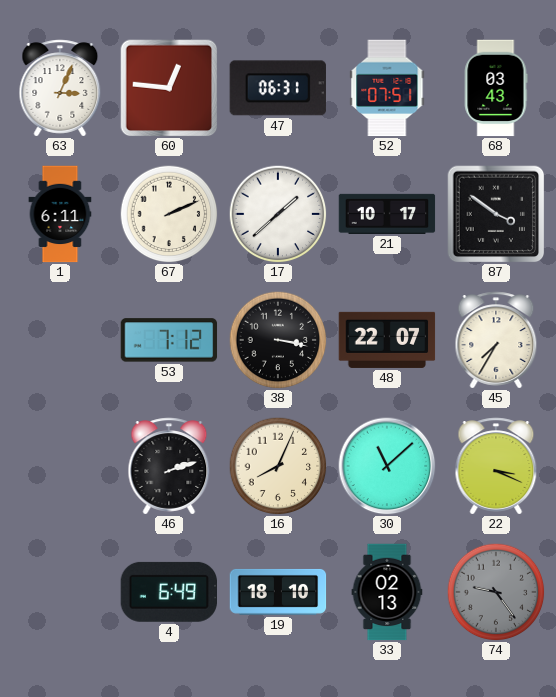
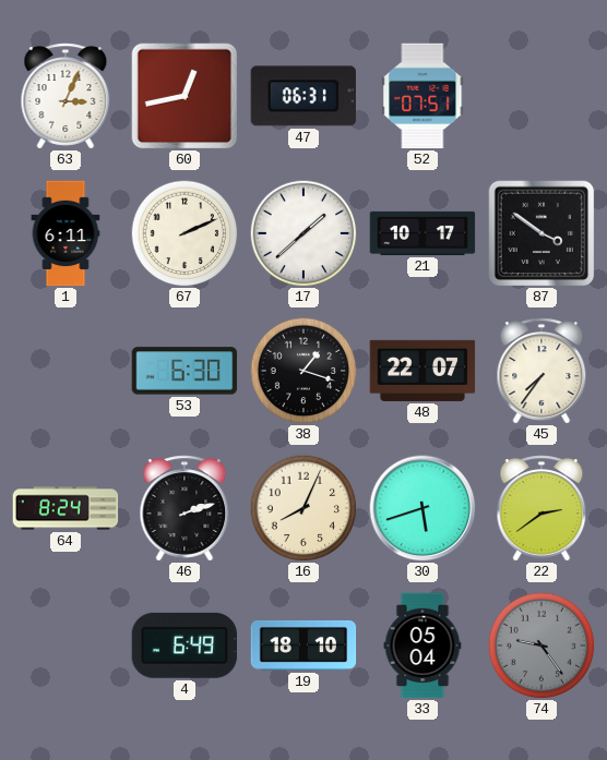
60: 12:46 -> 12:43
68: 03:43 -> none
53: 7:12 -> 6:30
38: 3:17 -> 1:18
45: 7:35 -> 7:36
64: none -> 8:24
30: 11:08 -> 5:42
22: 3:19 -> 2:39
33: 02:13 -> 05:04
